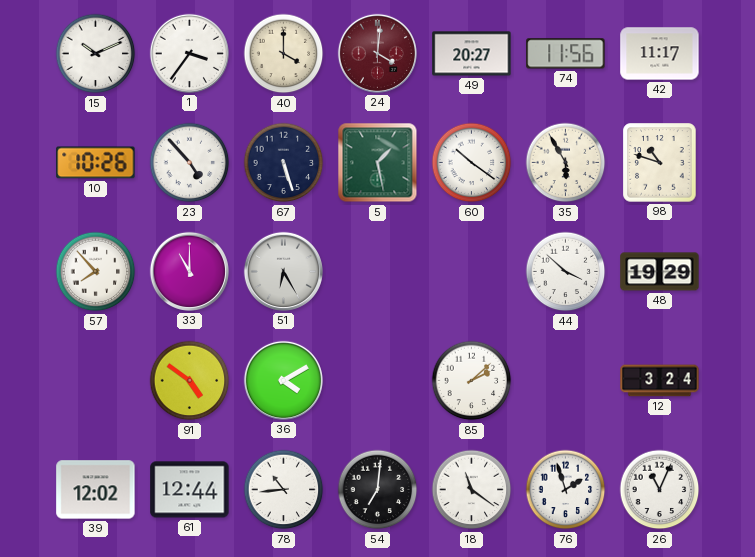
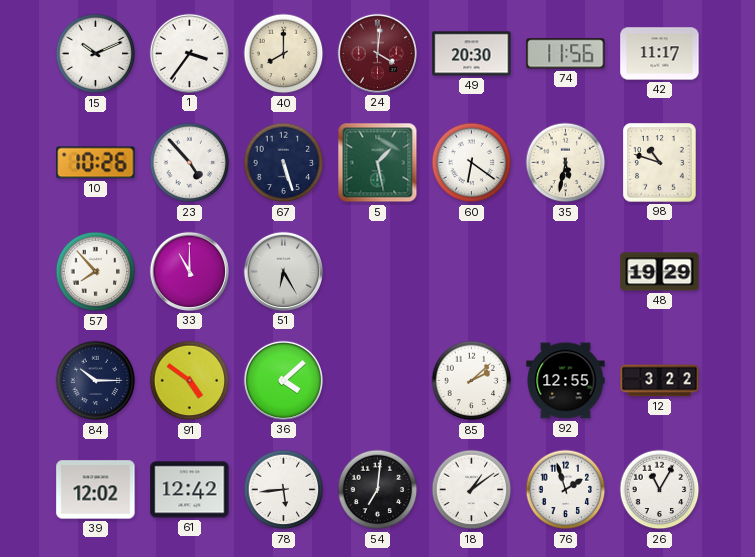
40: 4:00 -> 8:00
49: 20:27 -> 20:30
60: 10:21 -> 6:21
35: 5:55 -> 5:32
44: 3:52 -> none
84: none -> 10:15
36: 4:10 -> 4:08
92: none -> 12:55
12: 3:24 -> 3:22
61: 12:44 -> 12:42
78: 10:44 -> 5:44
18: 11:21 -> 1:09
26: 11:04 -> 11:05
